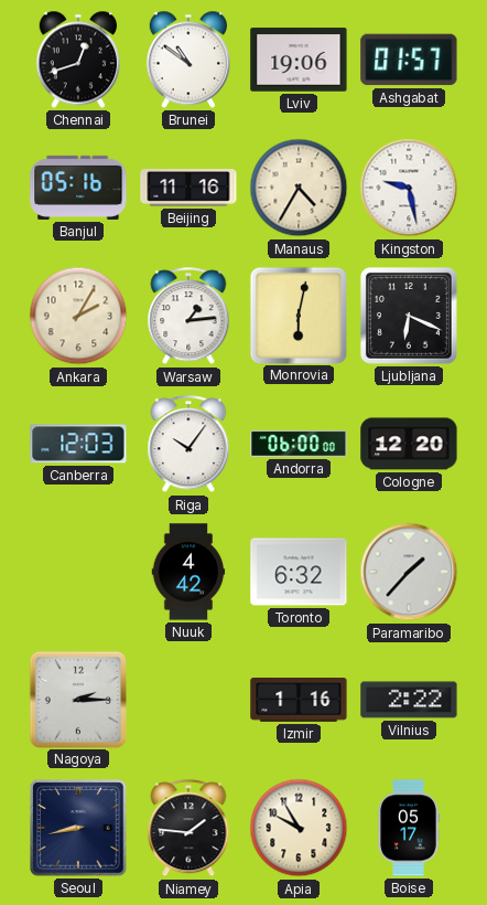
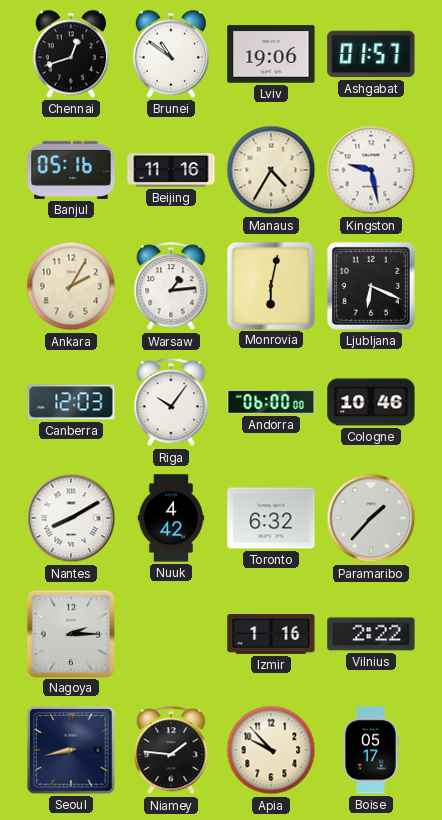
Cologne: 12:20 -> 10:46
Nantes: none -> 8:10
Apia: 9:55 -> 9:53
